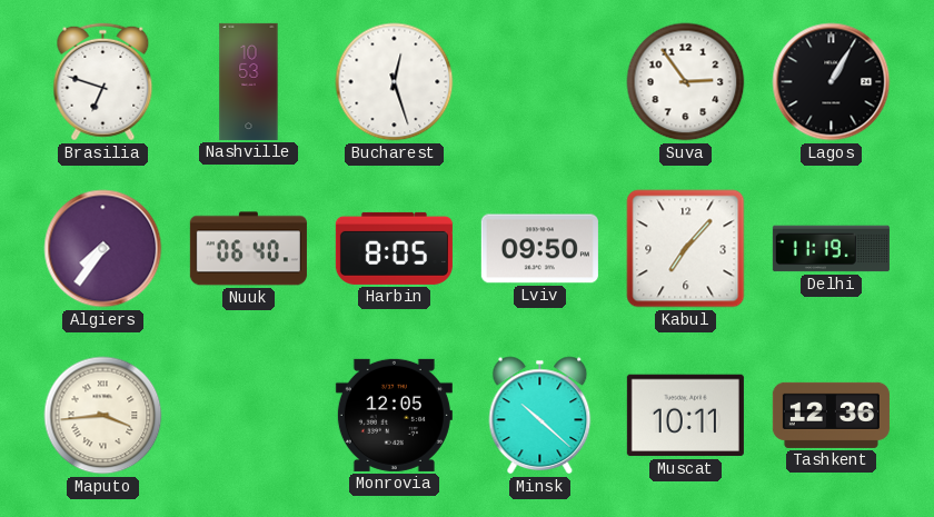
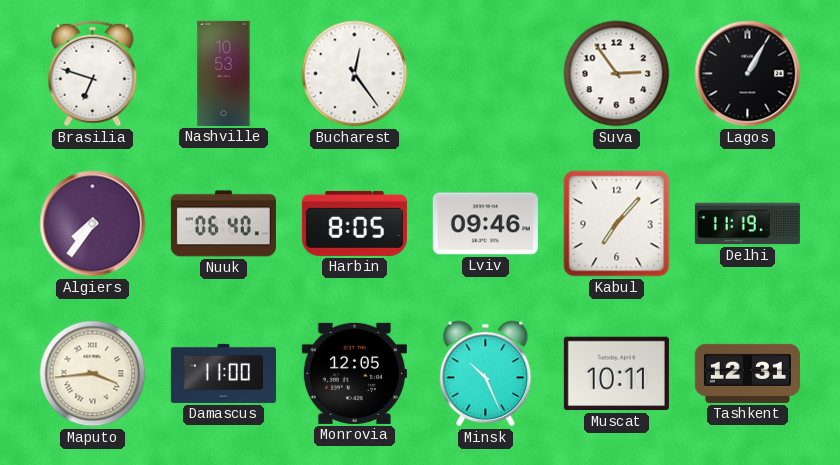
Bucharest: 12:27 -> 12:24
Lviv: 09:50 -> 09:46
Damascus: none -> 11:00
Minsk: 10:22 -> 10:26
Tashkent: 12:36 -> 12:31
